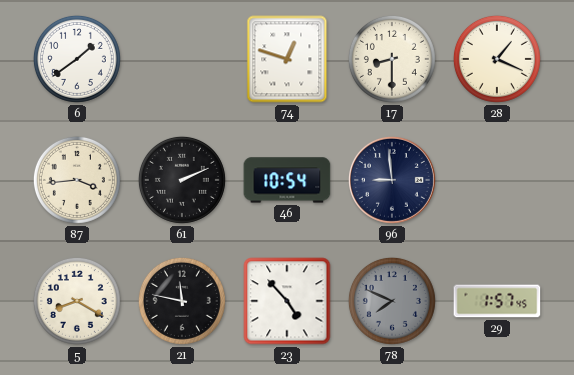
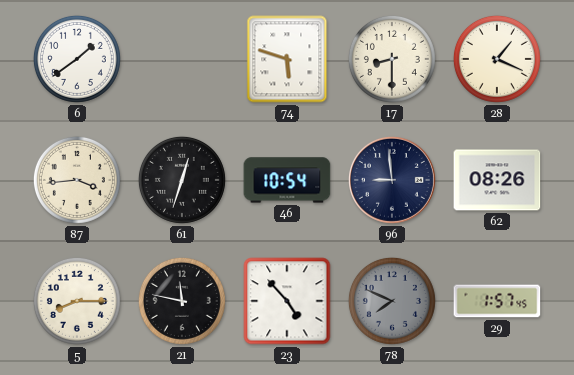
74: 12:48 -> 5:48
61: 2:11 -> 12:33
62: none -> 08:26
5: 8:20 -> 8:15
